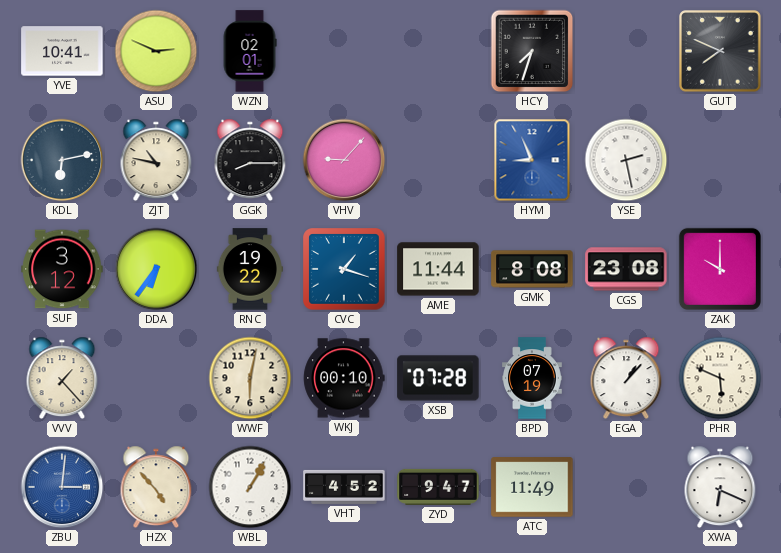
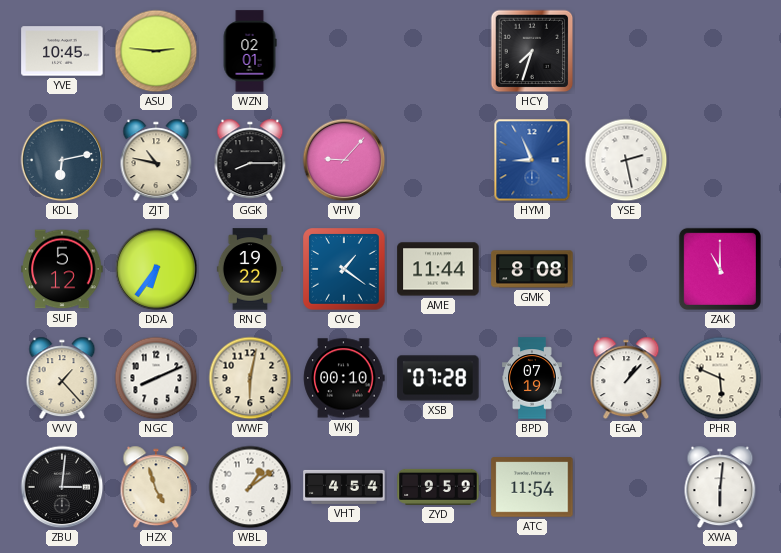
YVE: 10:41 -> 10:45
ASU: 2:49 -> 2:46
GUT: 7:49 -> none
SUF: 3:12 -> 5:12
CVC: 1:18 -> 1:21
CGS: 23:08 -> none
ZAK: 10:00 -> 11:00
NGC: none -> 8:11
ZBU dial: blue -> black
HZX: 4:53 -> 4:57
WBL: 1:05 -> 1:09
VHT: 4:52 -> 4:54
ZYD: 9:47 -> 9:59
ATC: 11:49 -> 11:54
XWA: 6:19 -> 6:01
